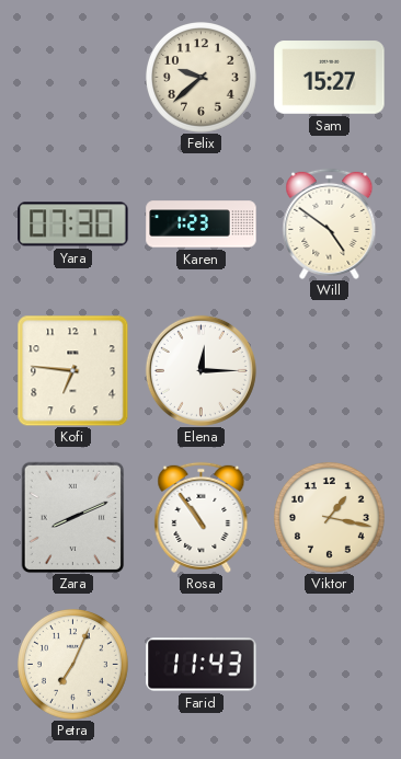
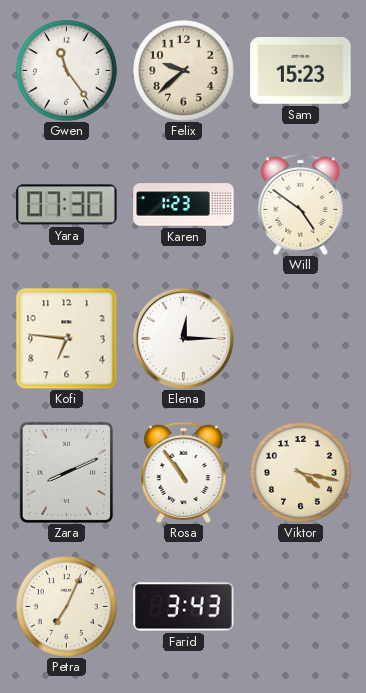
Gwen: none -> 11:24
Sam: 15:27 -> 15:23
Viktor: 1:17 -> 4:17
Farid: 11:43 -> 3:43
